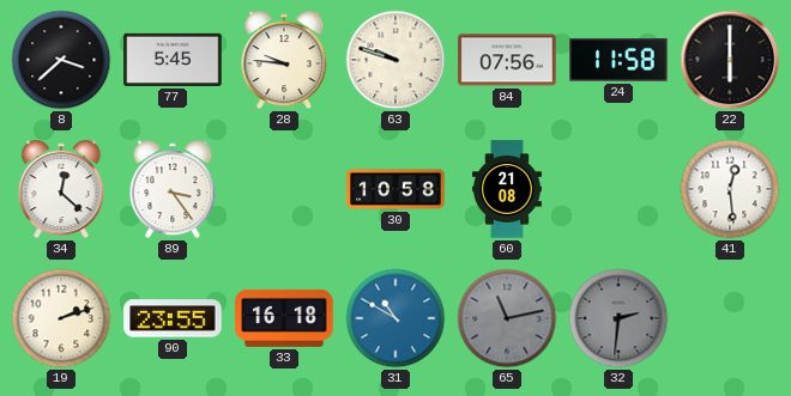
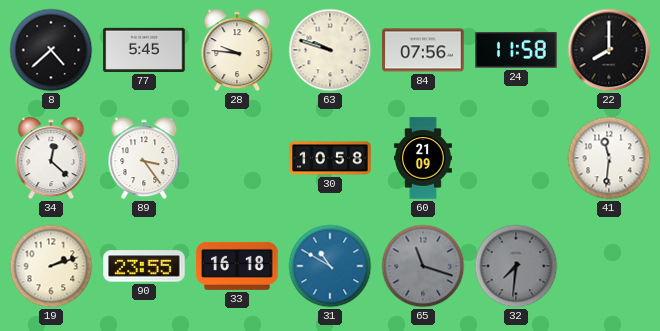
8: 3:38 -> 4:38
22: 6:00 -> 8:00
60: 21:08 -> 21:09
41: 12:29 -> 11:31
65: 11:13 -> 11:18
32: 2:31 -> 7:31
